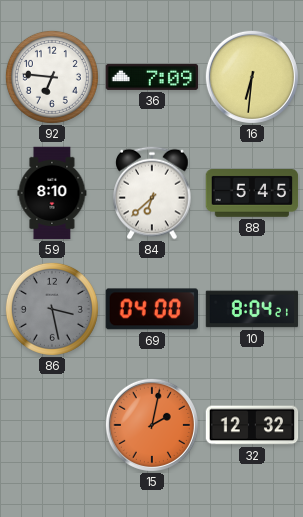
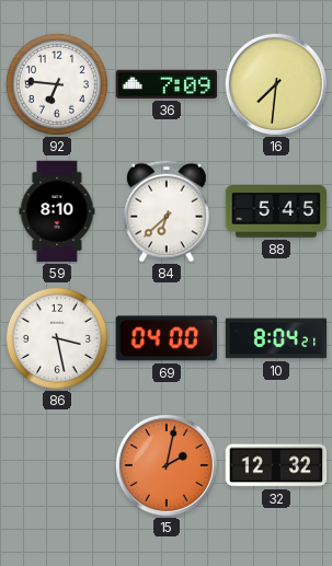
16: 6:31 -> 7:31
86 dial: grey -> white
